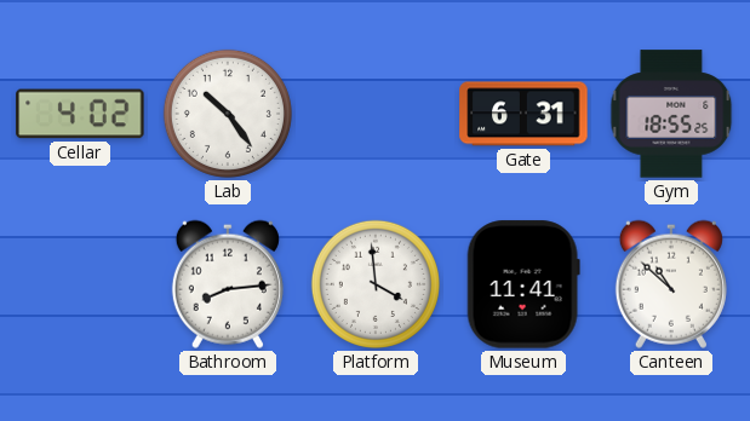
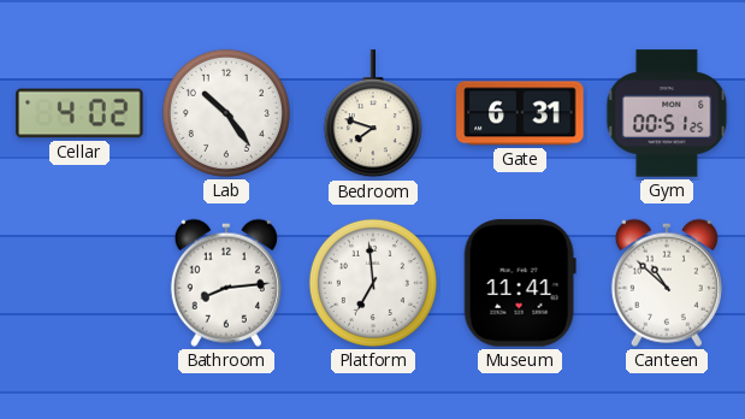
Bedroom: none -> 7:48
Gym: 18:55 -> 00:51
Platform: 3:59 -> 6:59
